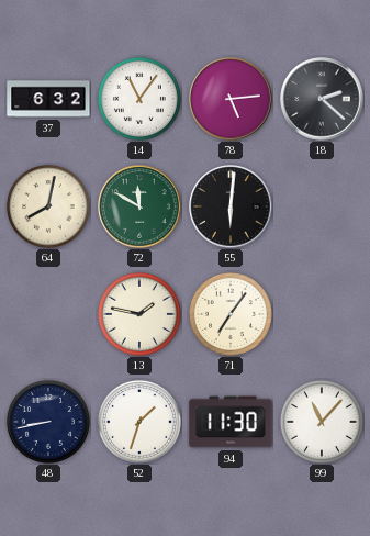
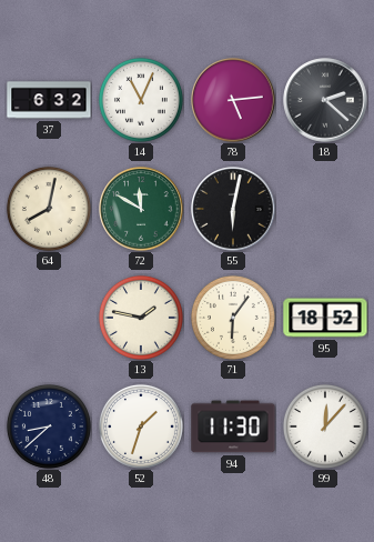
14: 11:06 -> 11:04
55: 6:01 -> 6:02
71: 7:06 -> 6:06
95: none -> 18:52
48: 8:43 -> 8:38
99: 11:07 -> 12:07
